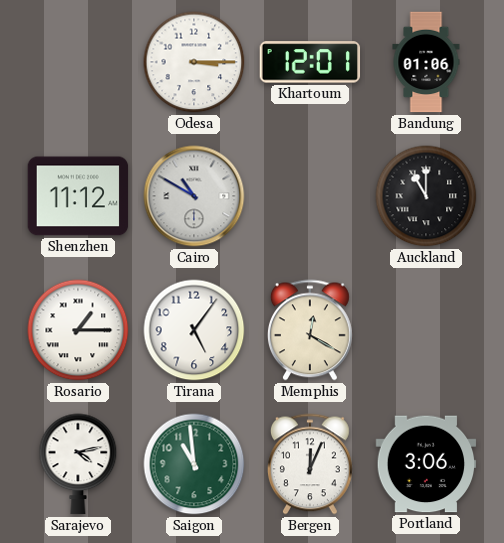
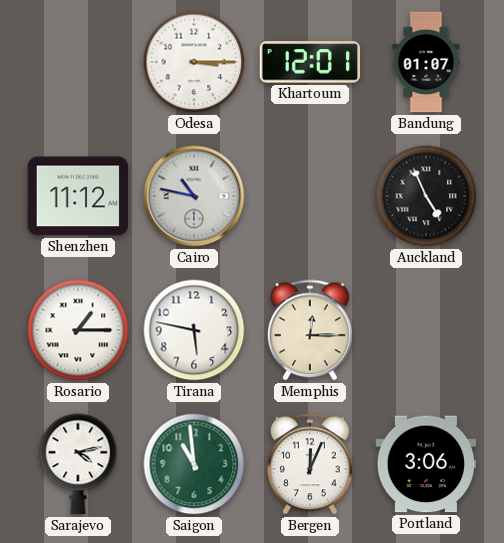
Bandung: 01:06 -> 01:07
Cairo: 10:50 -> 10:47
Auckland: 11:00 -> 4:56
Tirana: 5:06 -> 5:47
Memphis: 12:20 -> 12:15
